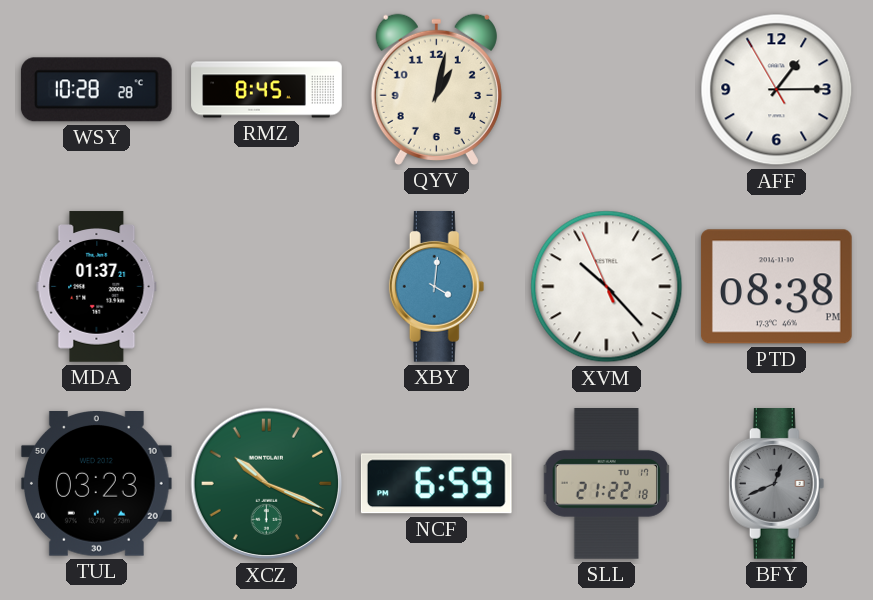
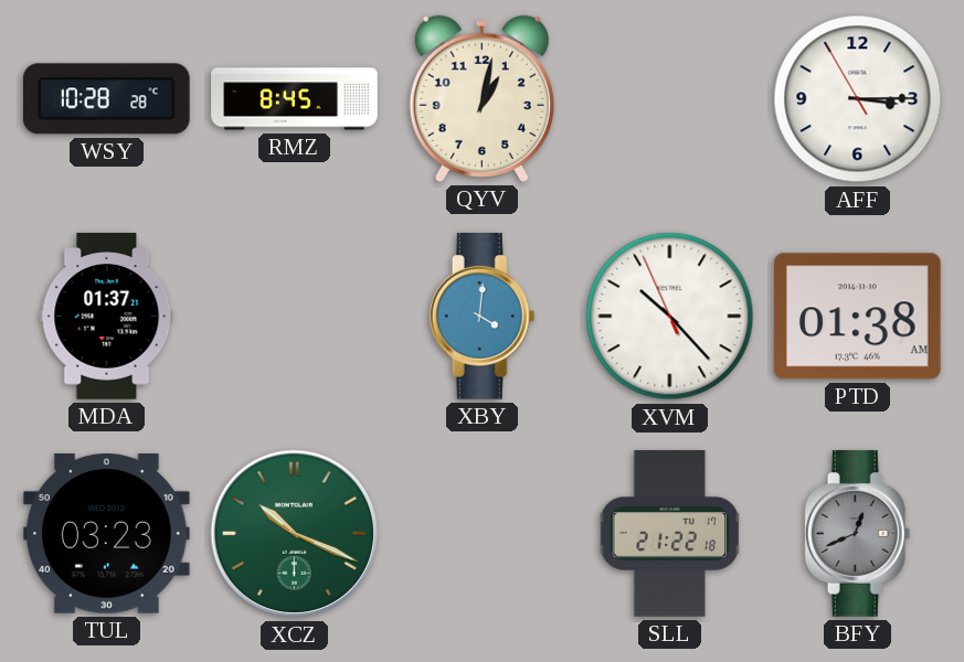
AFF: 1:14 -> 3:14
PTD: 08:38 -> 01:38
NCF: 6:59 -> none
